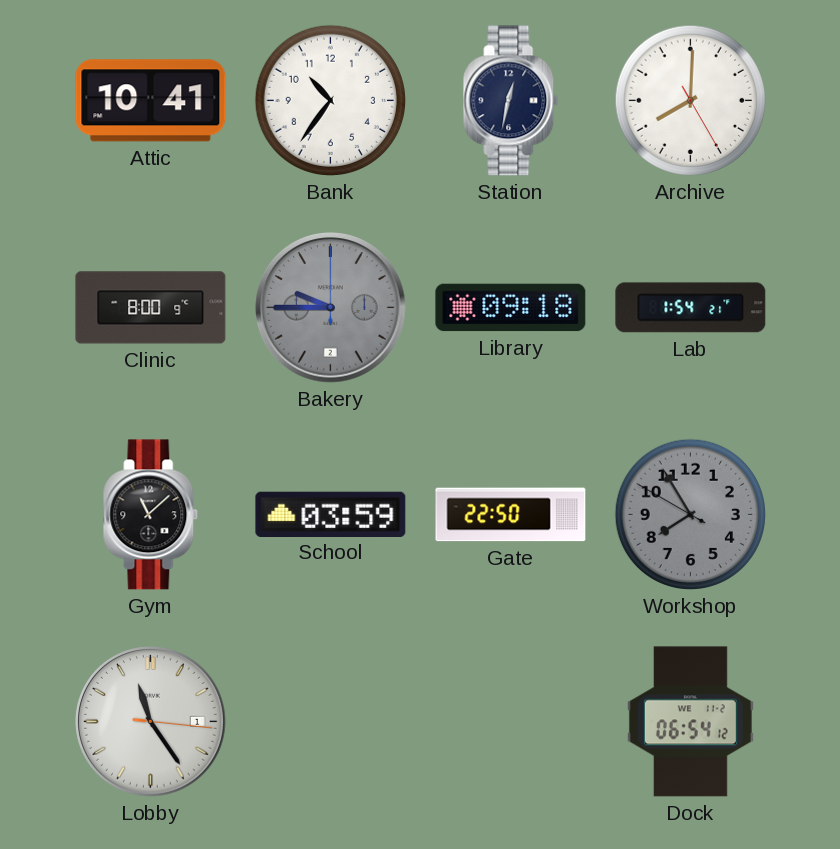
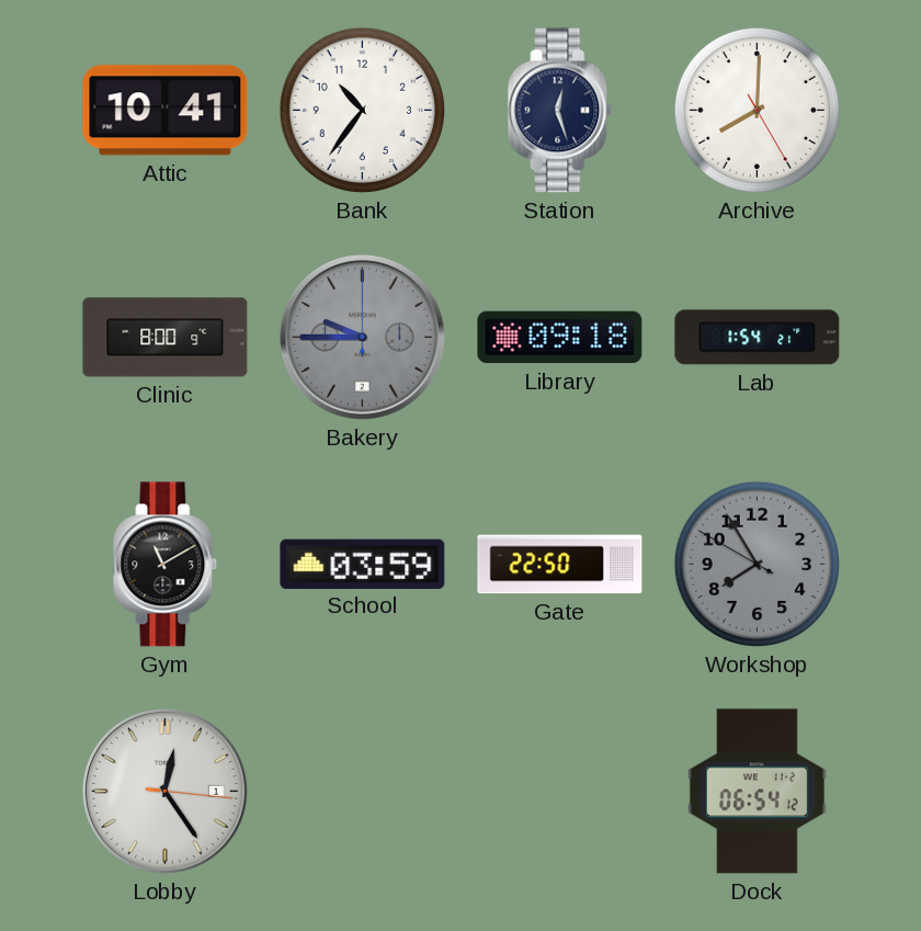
Station: 12:32 -> 12:27
Gym: 11:08 -> 11:10
Lobby: 11:24 -> 12:24
